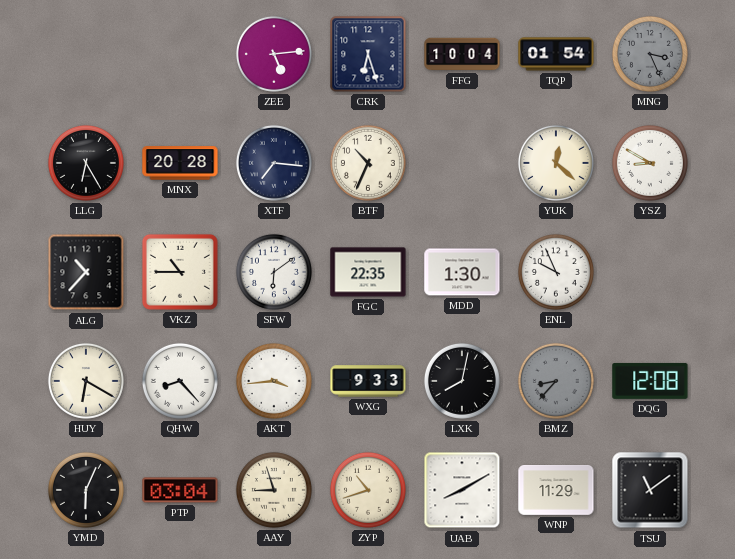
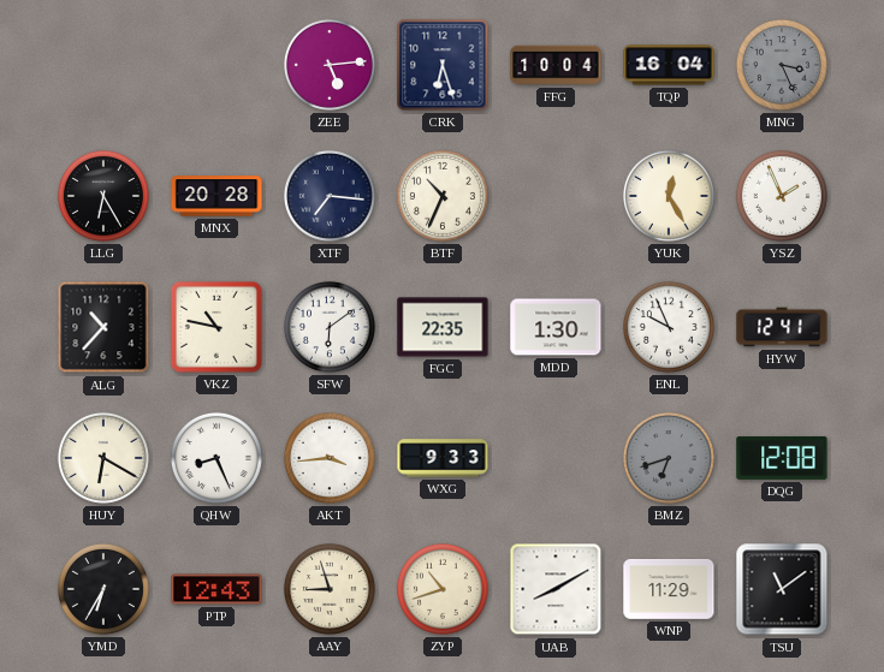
TQP: 01:54 -> 16:04
YUK: 12:22 -> 12:25
YSZ: 8:50 -> 1:56
VKZ: 10:45 -> 10:47
HYW: none -> 12:41
QHW: 8:23 -> 8:26
LXK: 8:02 -> none
BMZ: 8:37 -> 6:42
YMD: 6:04 -> 6:35
PTP: 03:04 -> 12:43
